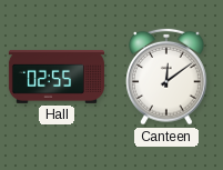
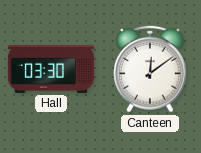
Hall: 02:55 -> 03:30
